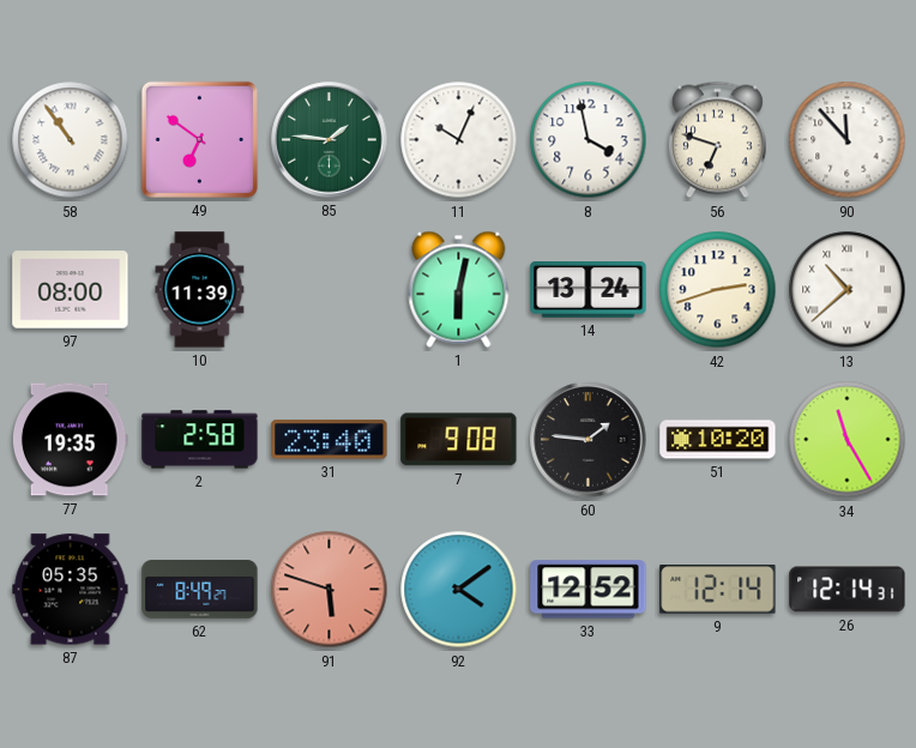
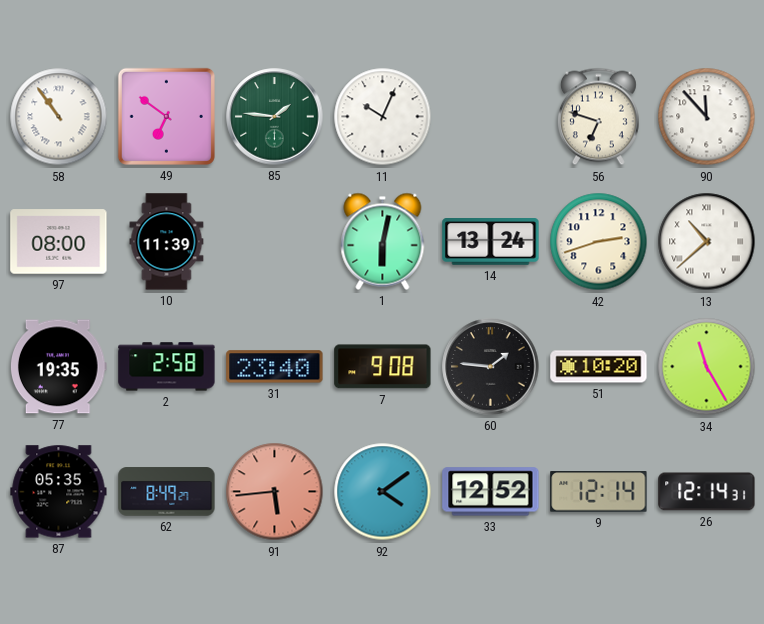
8: 3:58 -> none
91: 5:48 -> 5:44
